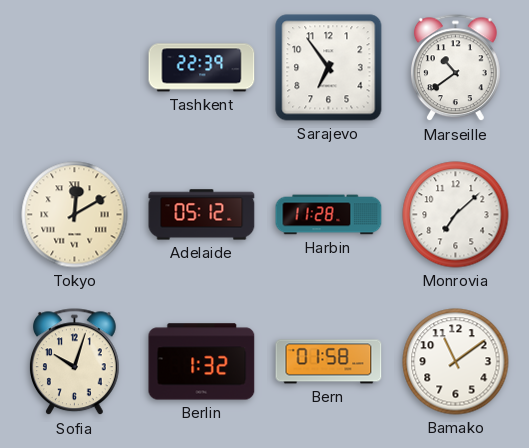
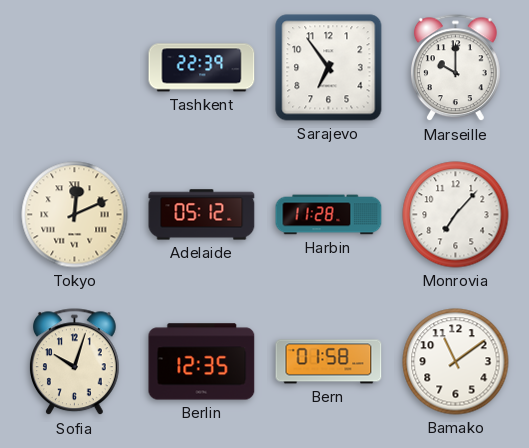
Marseille: 10:39 -> 10:00
Tokyo: 12:10 -> 12:11
Monrovia: 7:08 -> 7:07
Berlin: 1:32 -> 12:35
